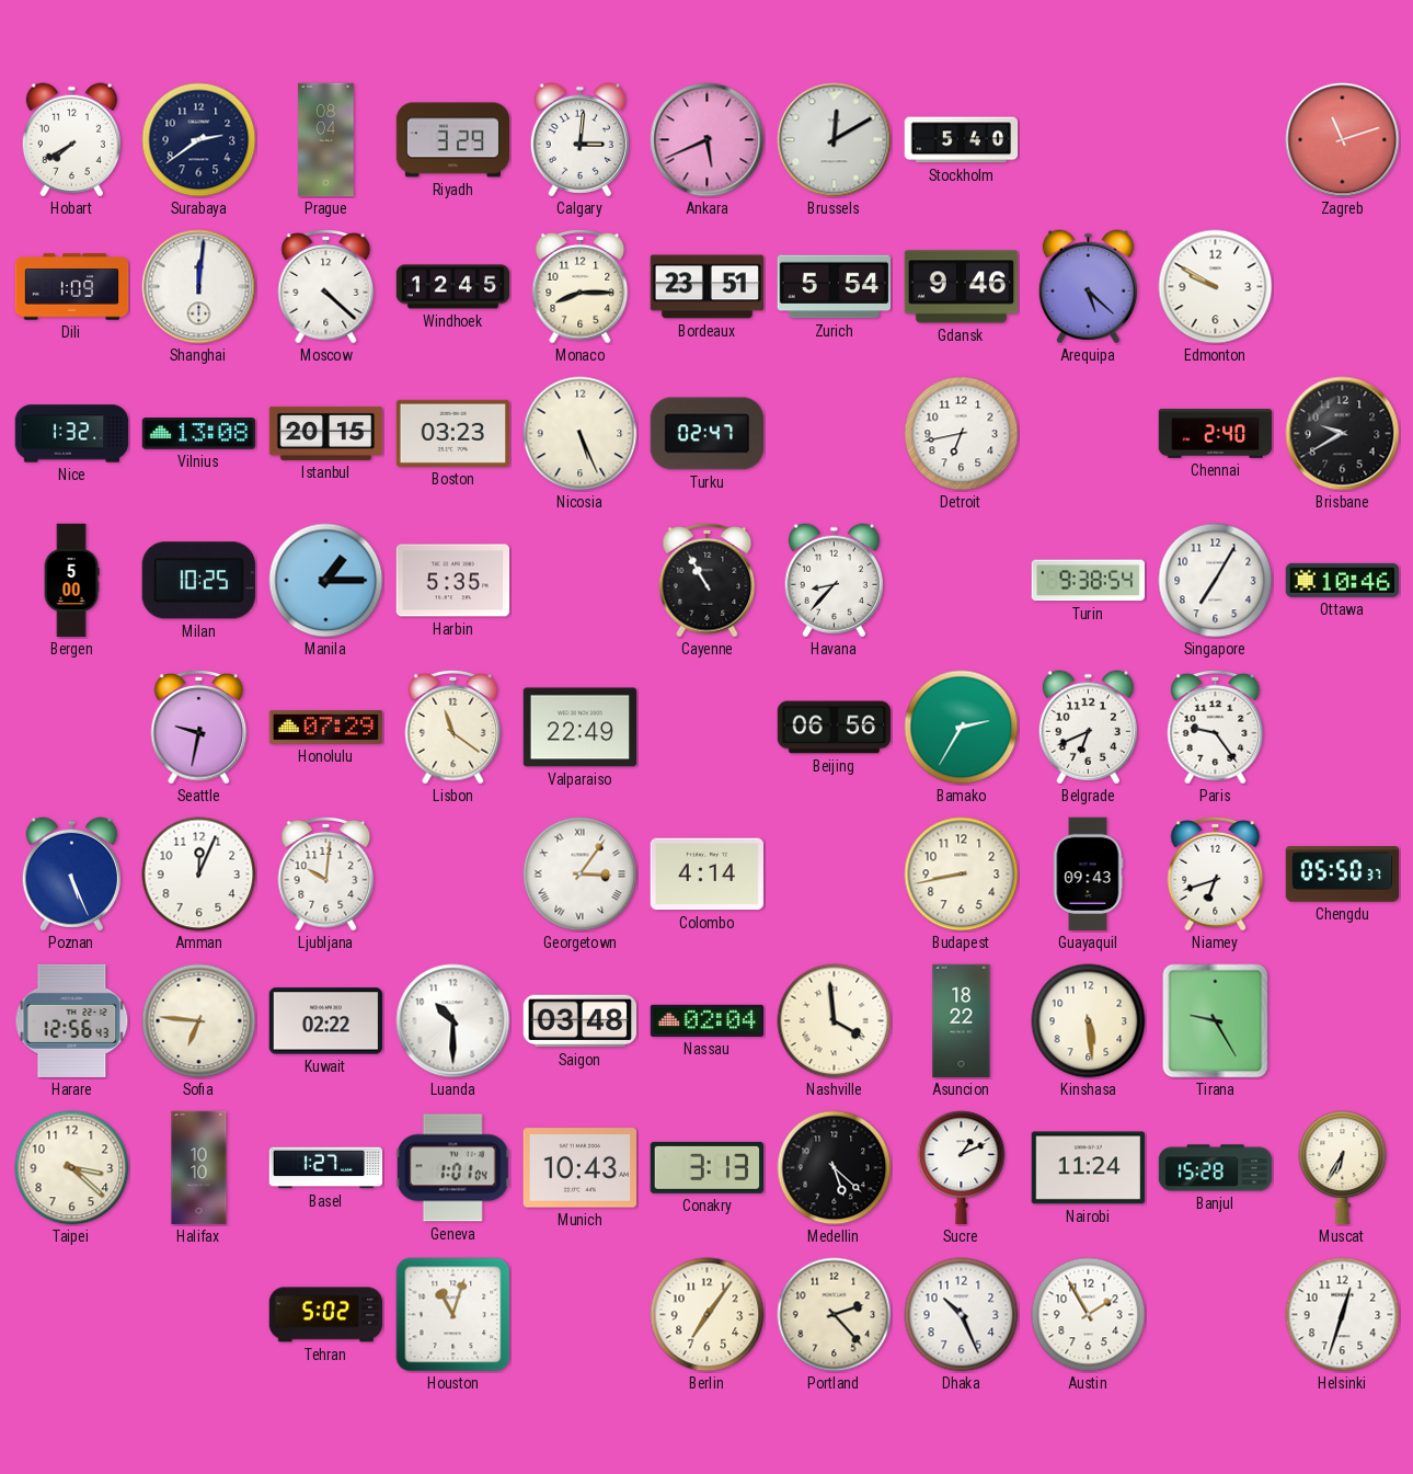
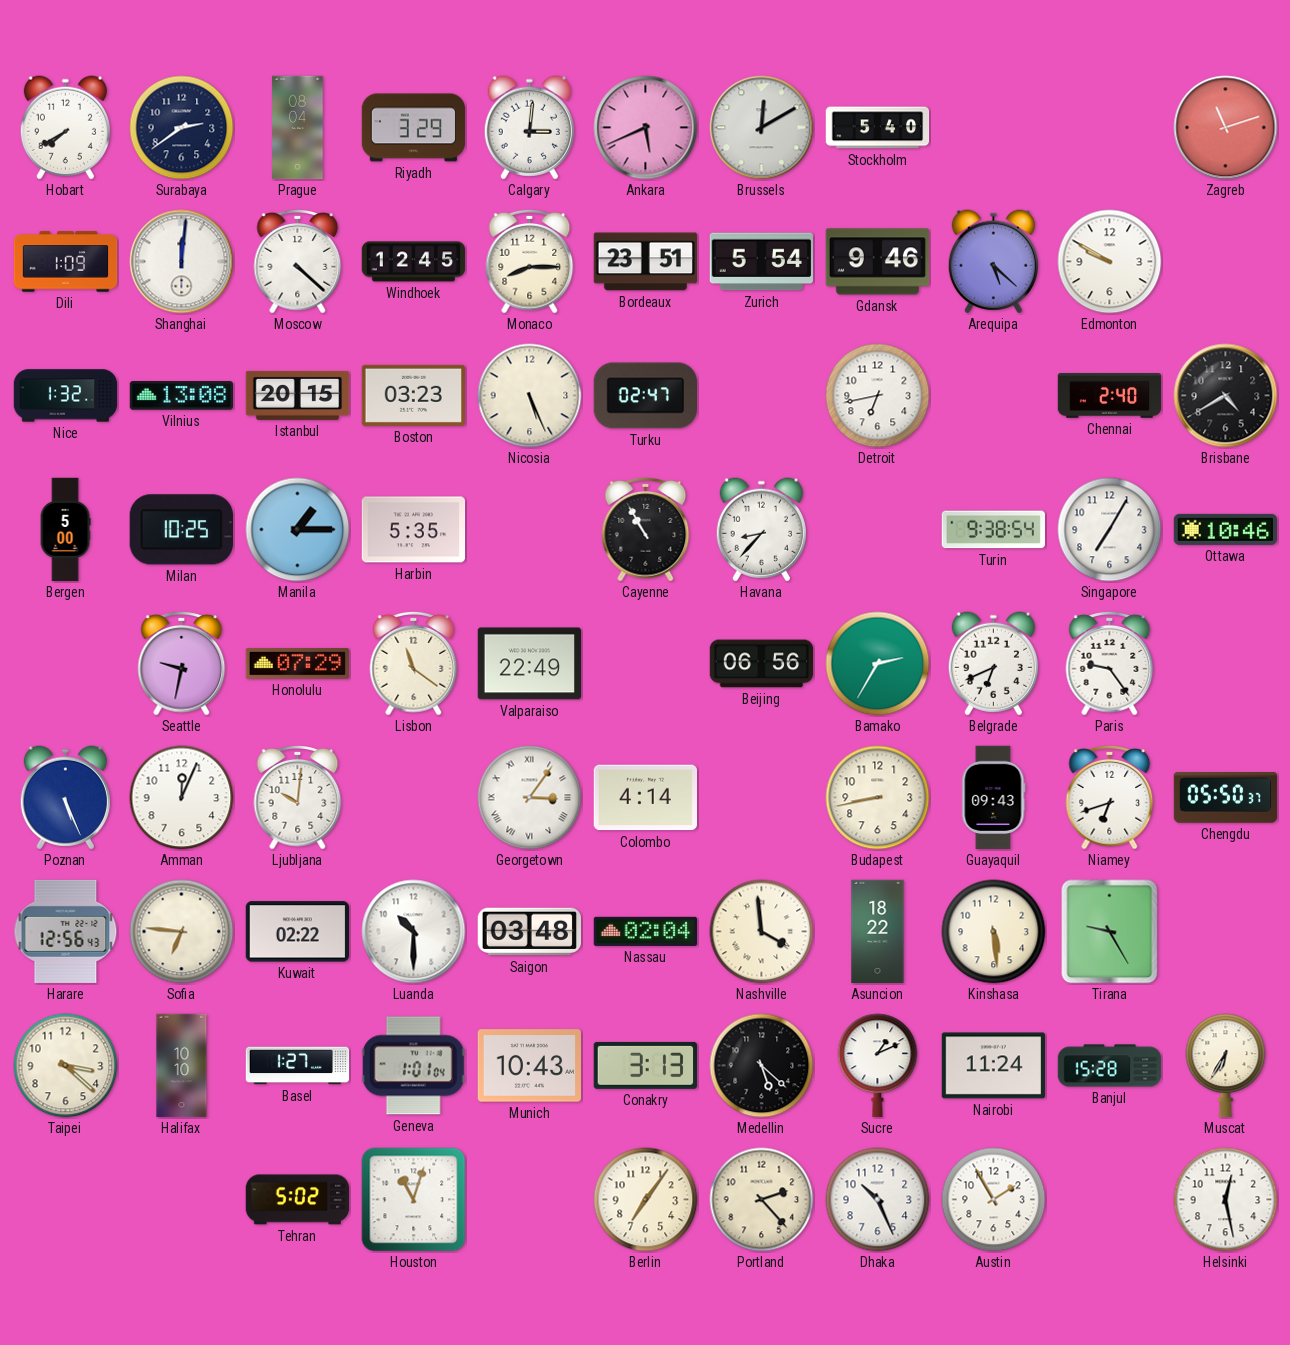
Brisbane: 9:40 -> 4:40
Helsinki: 12:33 -> 12:28
